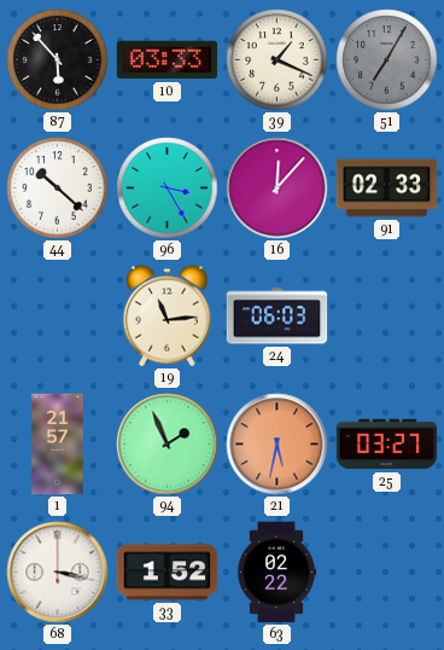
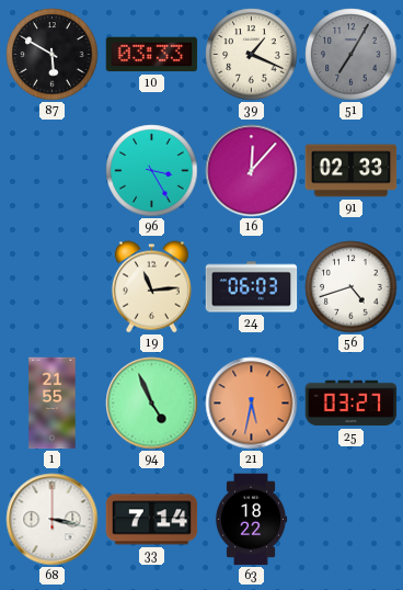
87: 5:53 -> 5:50
44: 10:22 -> none
56: none -> 4:42
1: 21:57 -> 21:55
94: 1:56 -> 4:56
33: 1:52 -> 7:14
63: 02:22 -> 18:22
